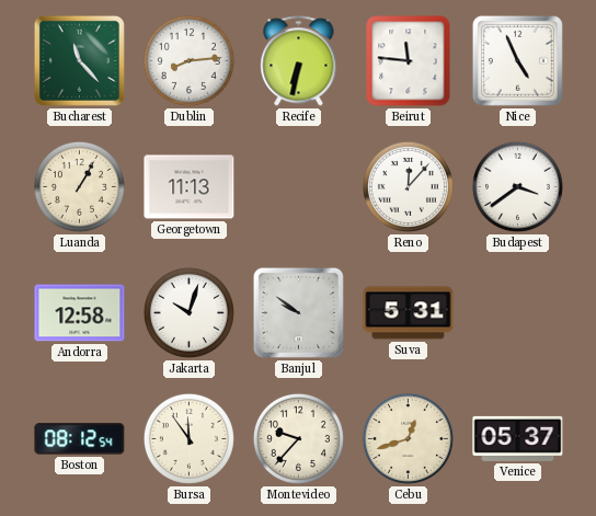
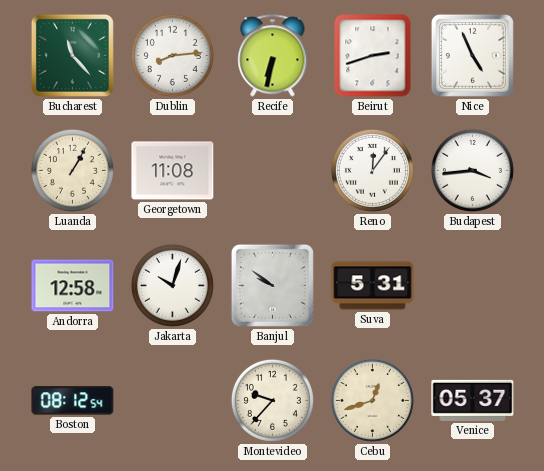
Beirut: 11:46 -> 2:42
Georgetown: 11:13 -> 11:08
Reno: 12:07 -> 12:06
Budapest: 3:39 -> 3:44
Bursa: 11:54 -> none
